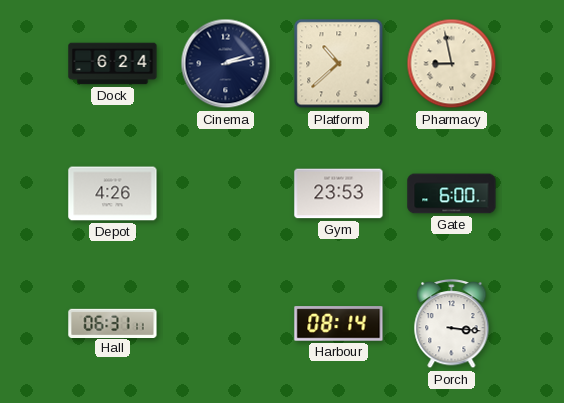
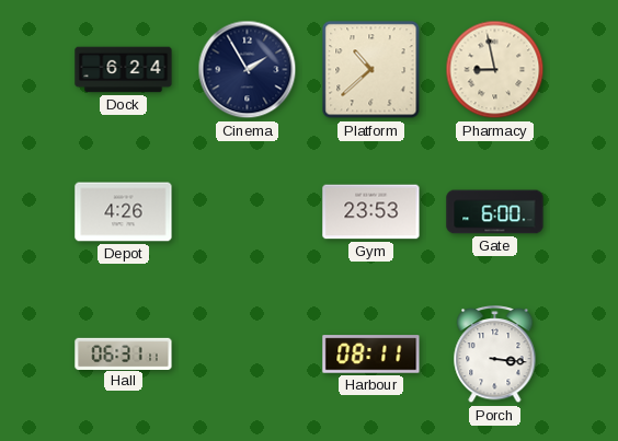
Cinema: 2:13 -> 1:55
Harbour: 08:14 -> 08:11
